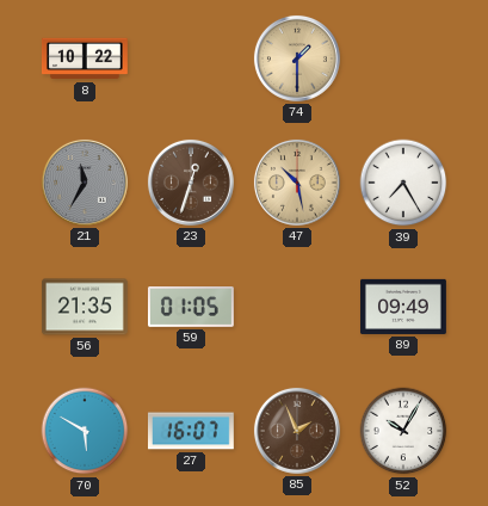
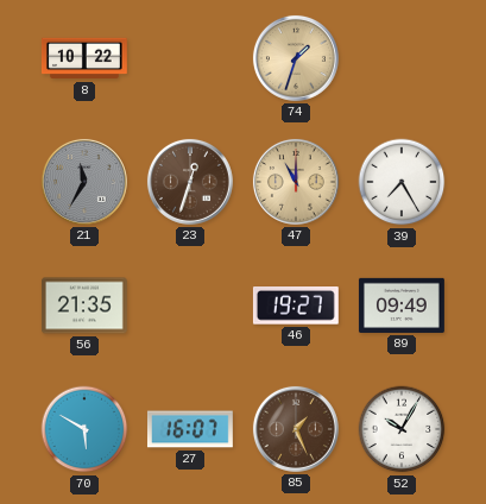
74: 1:30 -> 1:33
47: 10:28 -> 11:00
59: 01:05 -> none
46: none -> 19:27
85: 1:56 -> 1:26
